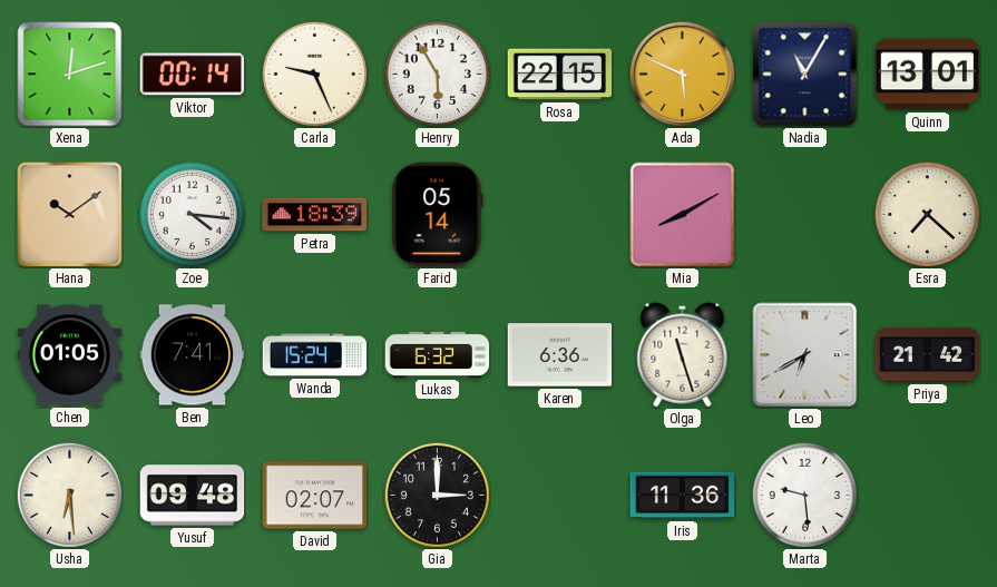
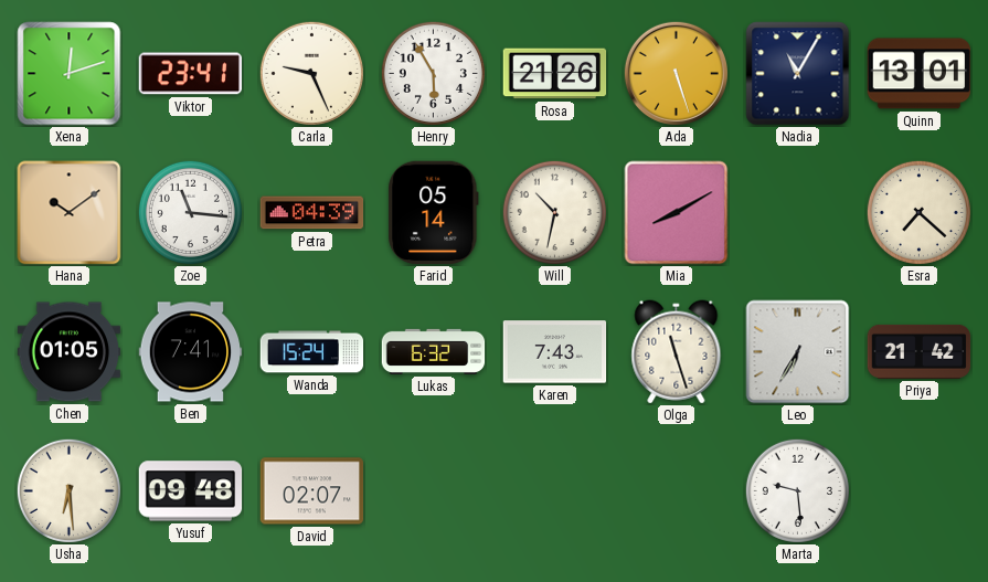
Viktor: 00:14 -> 23:41
Rosa: 22:15 -> 21:26
Ada: 5:49 -> 5:27
Zoe: 4:16 -> 11:16
Petra: 18:39 -> 04:39
Will: none -> 10:32
Karen: 6:36 -> 7:43
Leo: 6:40 -> 6:35
Gia: 3:00 -> none
Iris: 11:36 -> none
